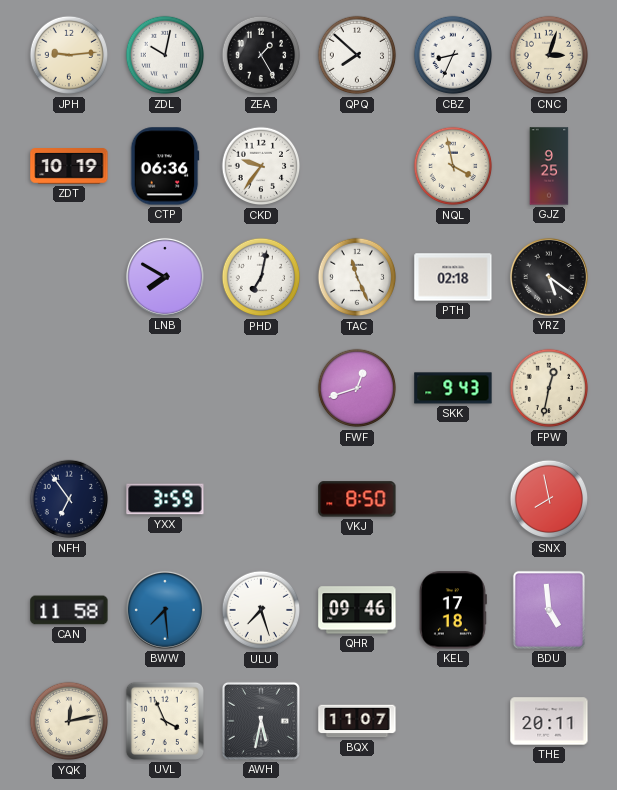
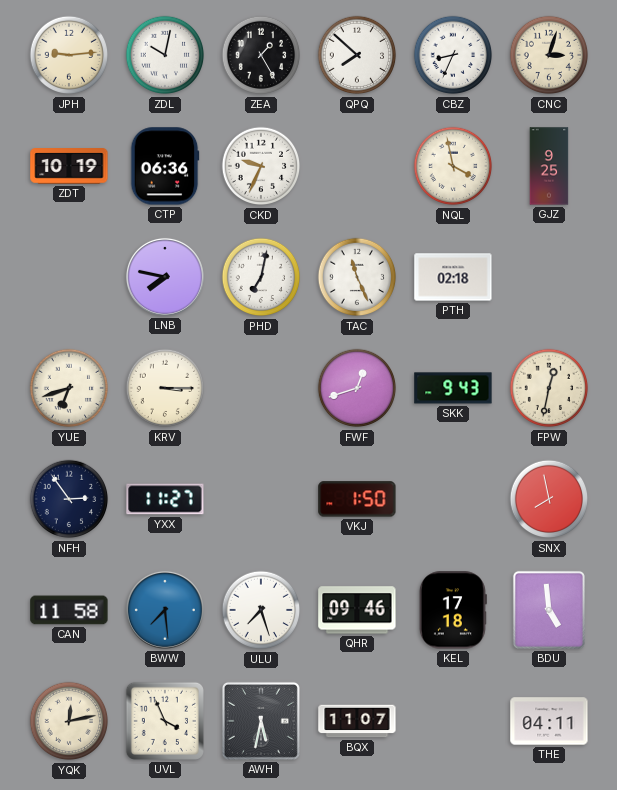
CKD: 9:36 -> 9:34
LNB: 7:50 -> 7:47
YRZ: 5:21 -> none
YUE: none -> 6:42
KRV: none -> 3:15
NFH: 6:54 -> 2:54
YXX: 3:59 -> 11:27
VKJ: 8:50 -> 1:50
THE: 20:11 -> 04:11
